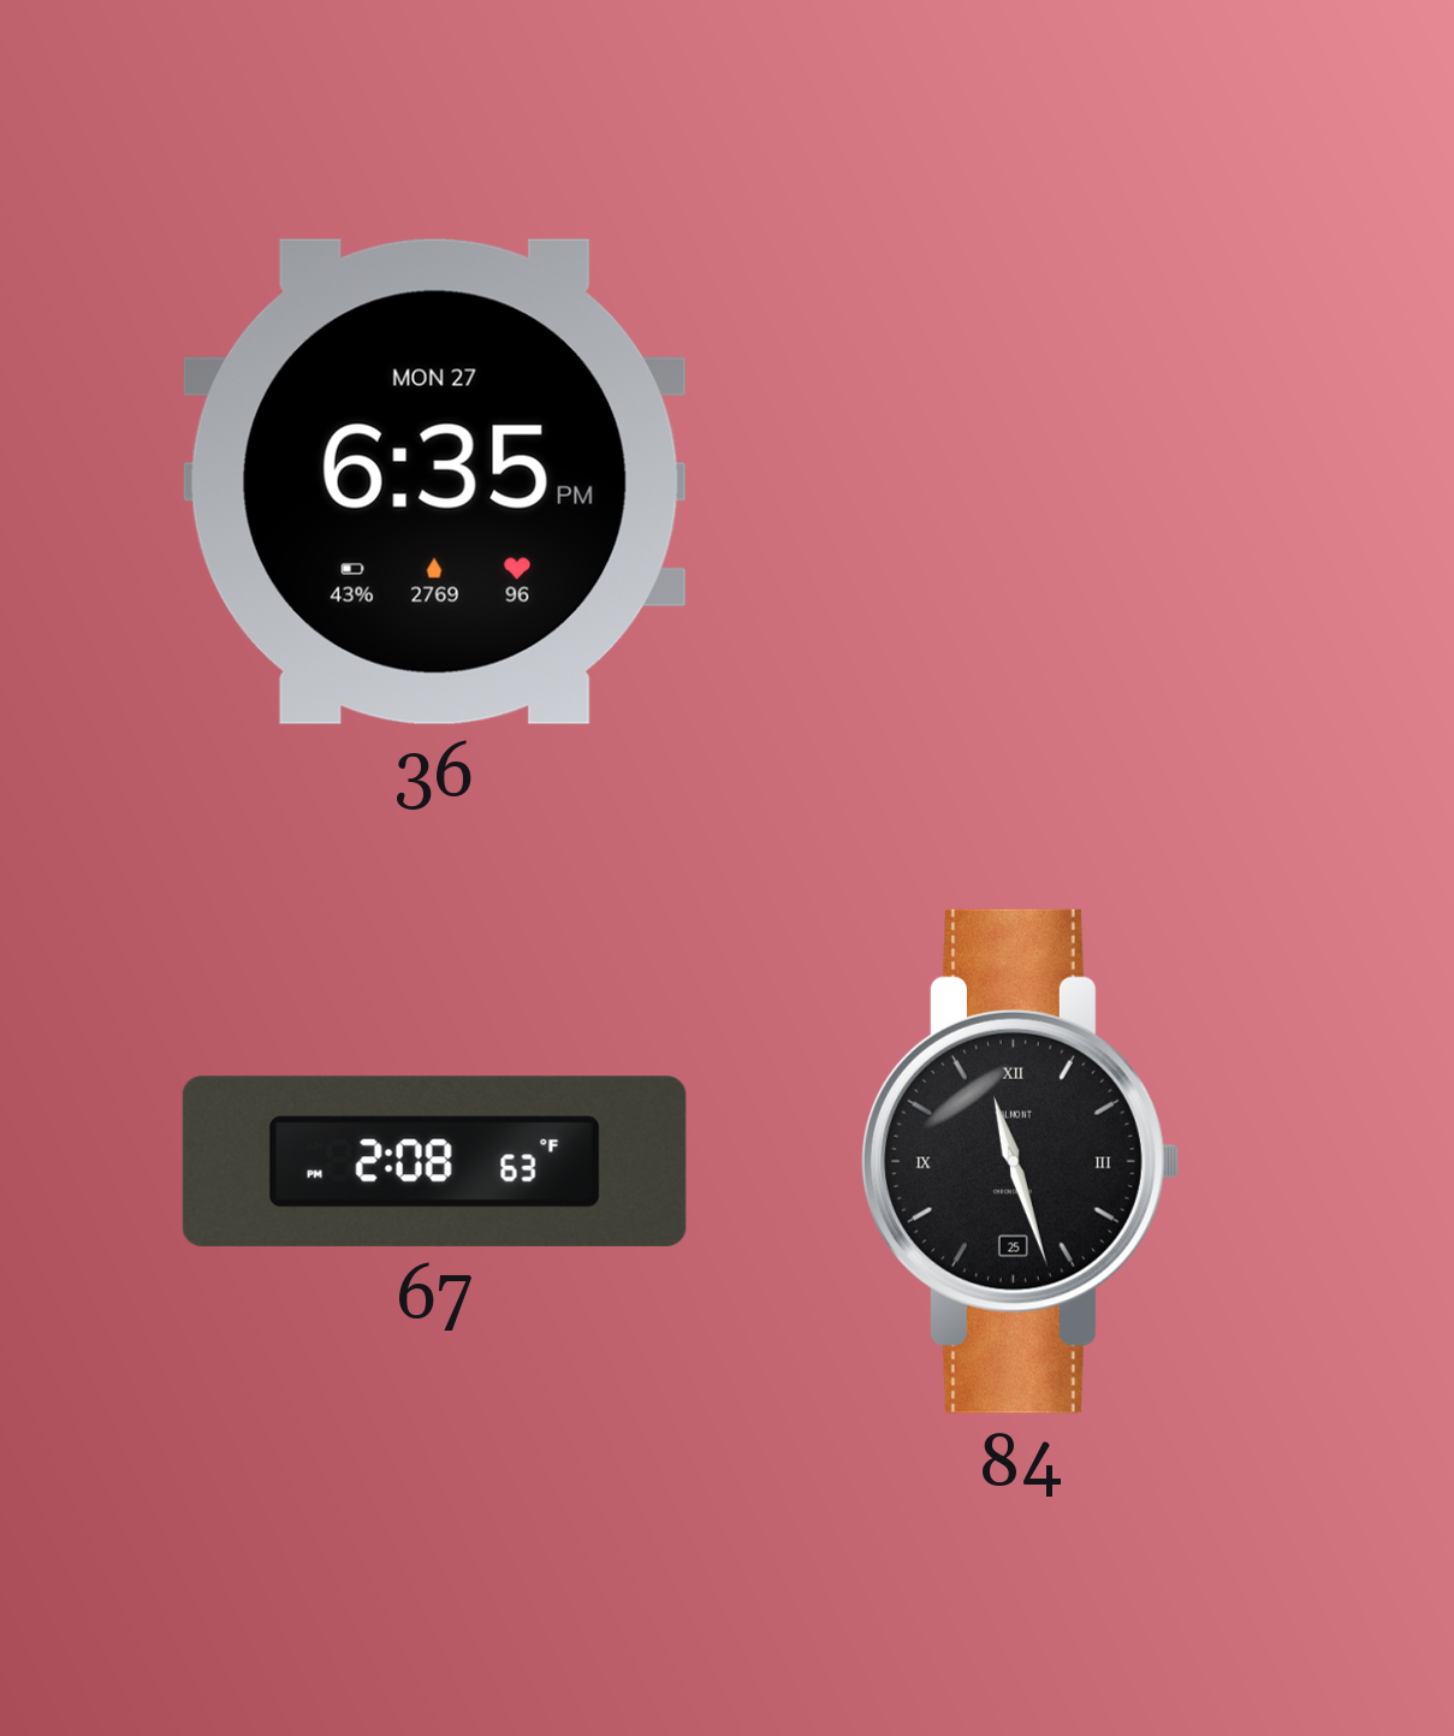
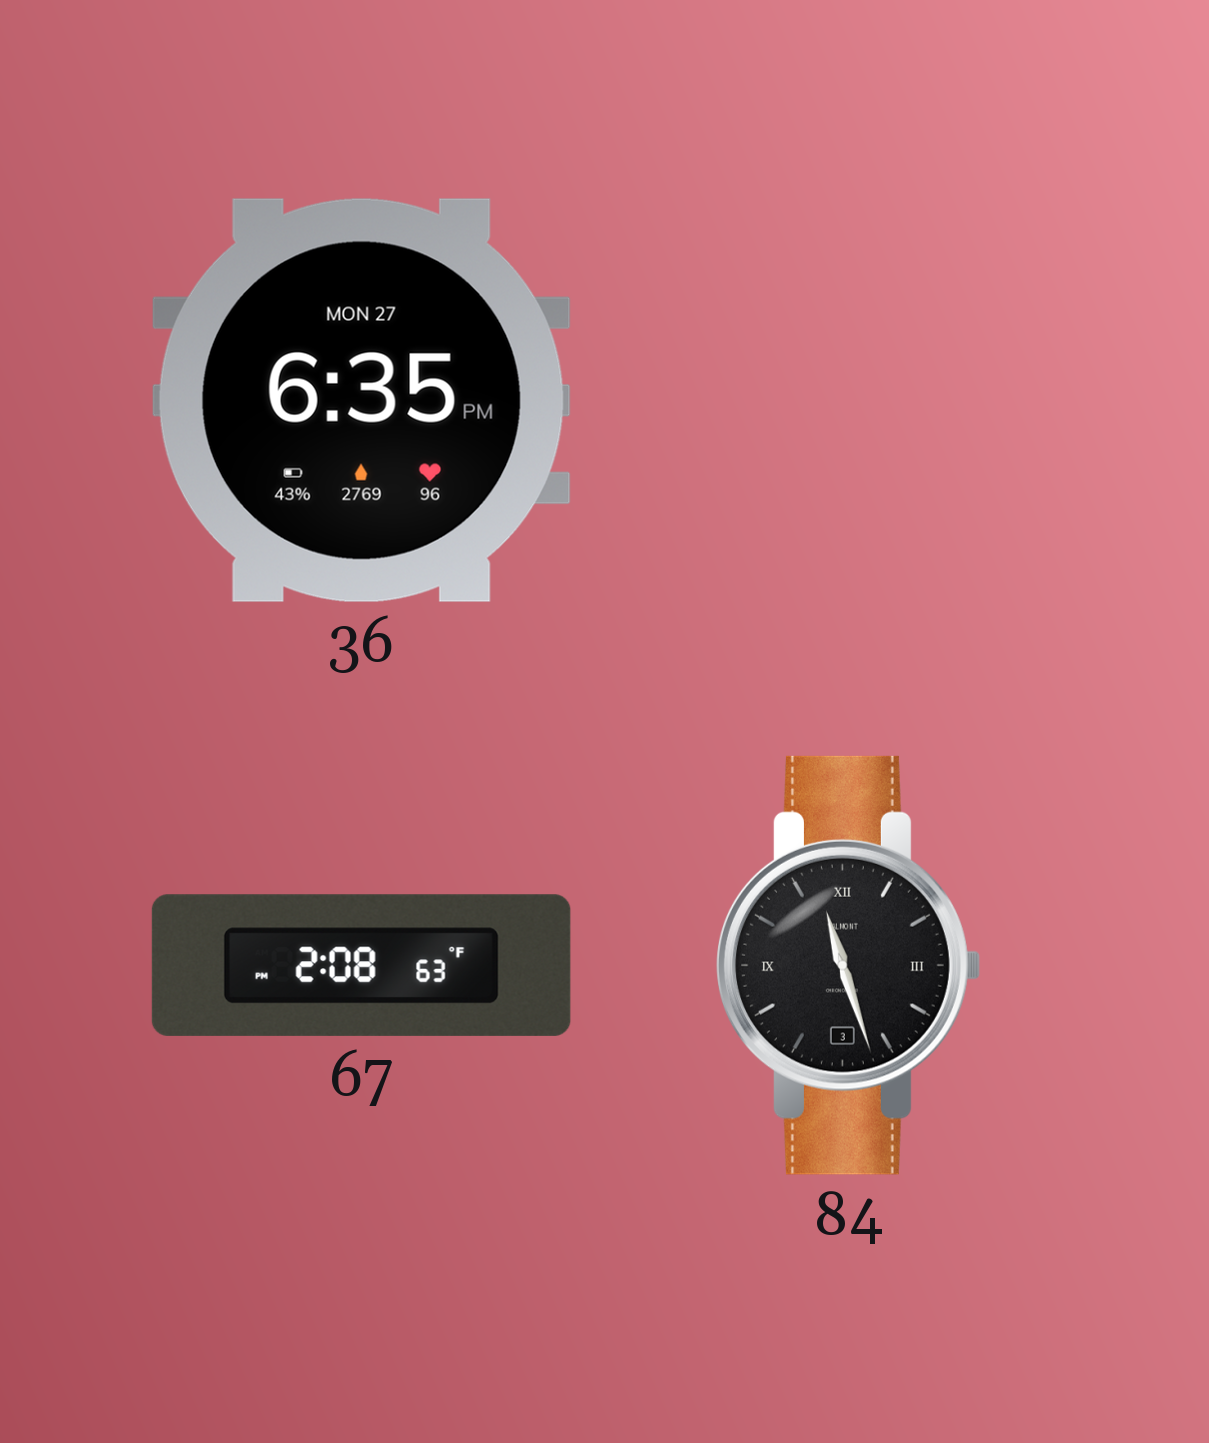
84 date: 25 -> 3
